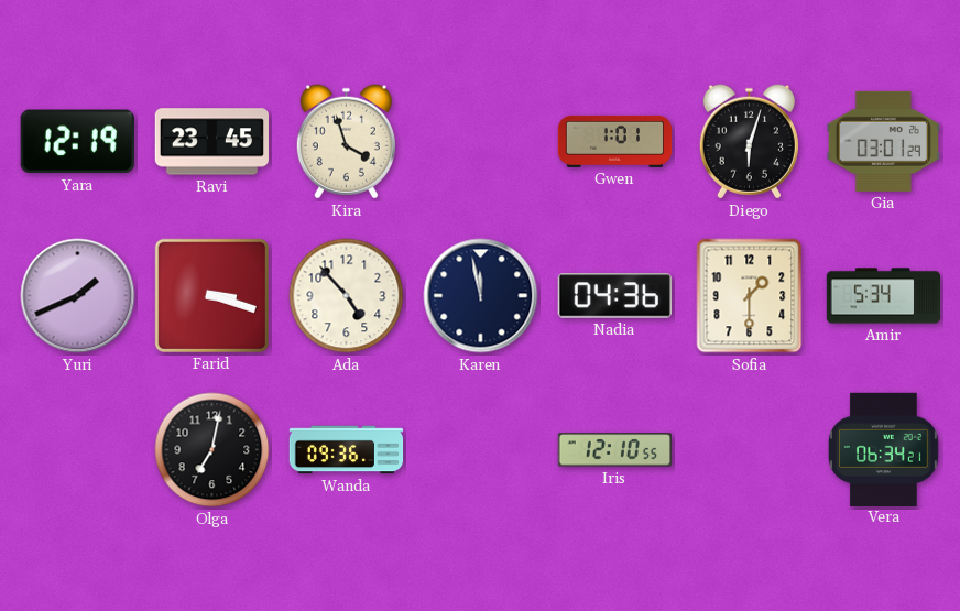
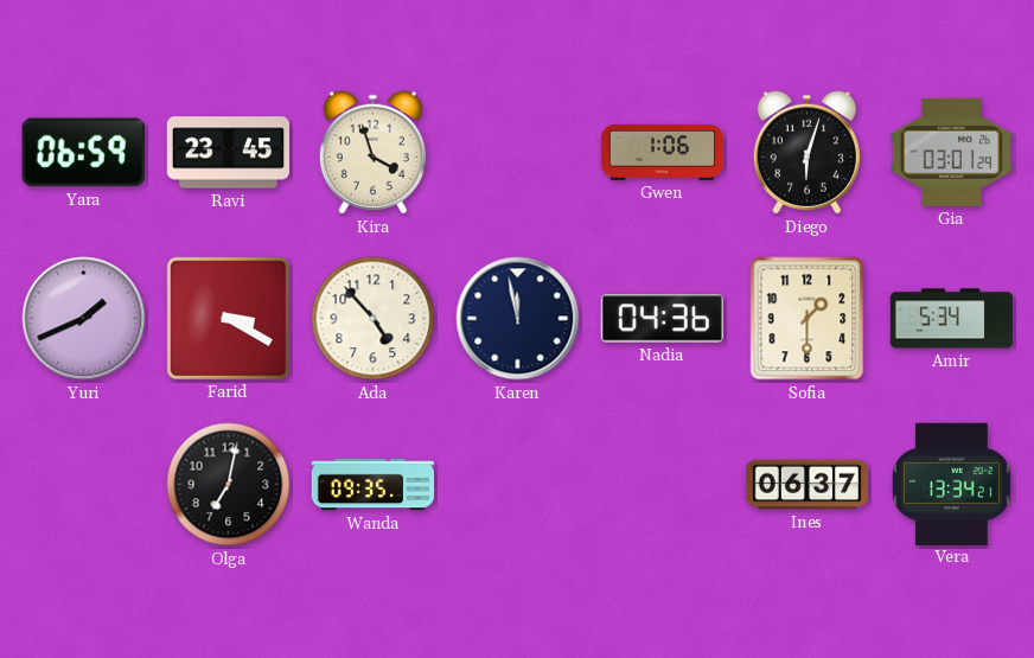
Yara: 12:19 -> 06:59
Gwen: 1:01 -> 1:06
Farid: 3:18 -> 3:20
Wanda: 09:36 -> 09:35
Iris: 12:10 -> none
Ines: none -> 06:37
Vera: 06:34 -> 13:34
